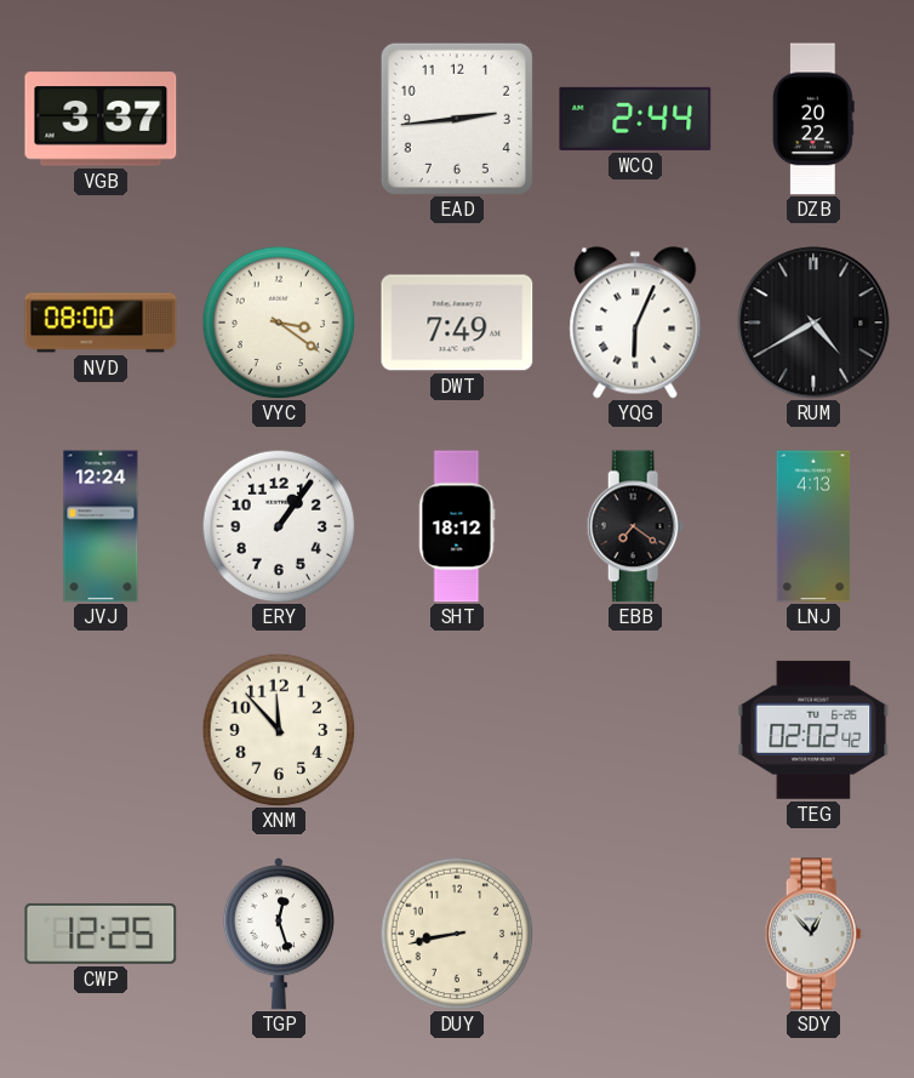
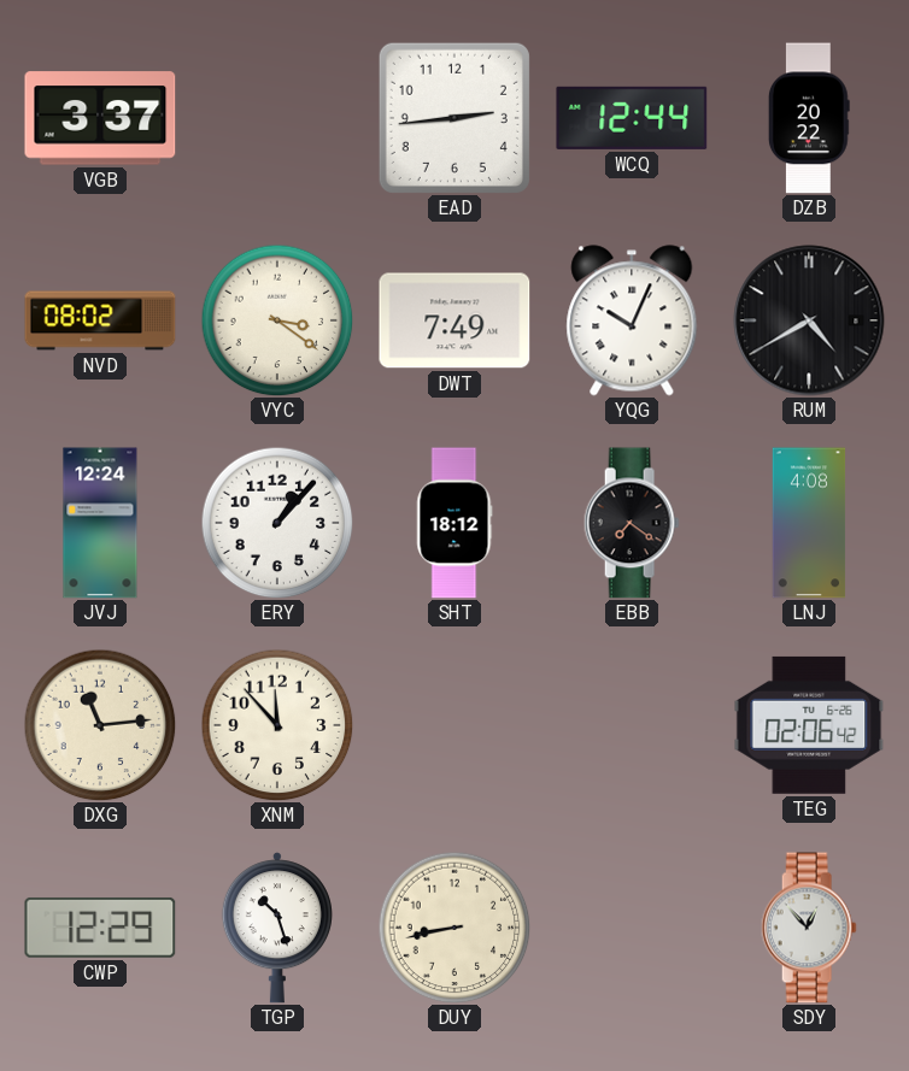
WCQ: 2:44 -> 12:44
NVD: 08:00 -> 08:02
YQG: 6:04 -> 10:04
ERY: 1:06 -> 1:07
LNJ: 4:13 -> 4:08
DXG: none -> 11:14
TEG: 02:02 -> 02:06
CWP: 12:25 -> 12:29
TGP: 12:27 -> 10:27
